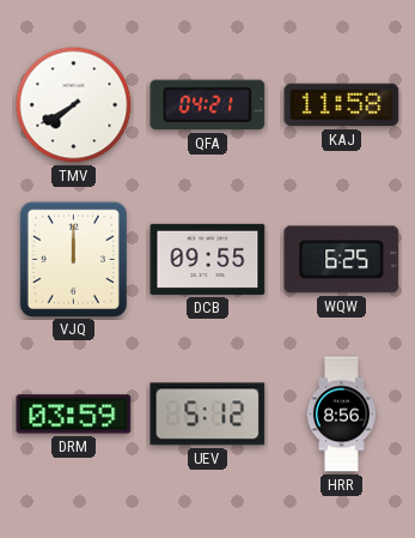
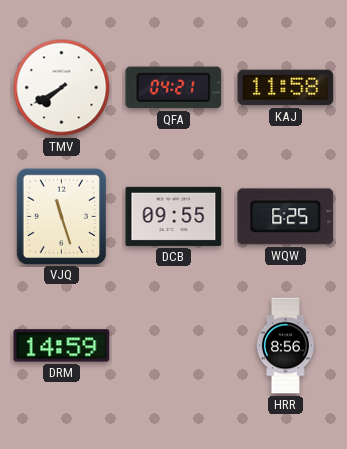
VJQ: 12:00 -> 11:27
DRM: 03:59 -> 14:59
UEV: 5:12 -> none
